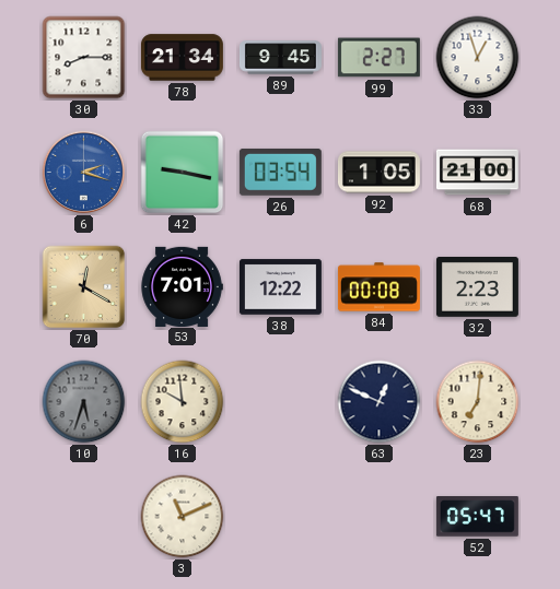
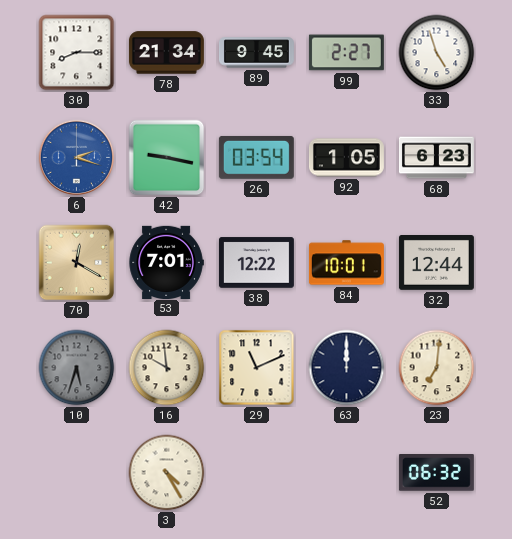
33: 12:57 -> 4:57
68: 21:00 -> 6:23
84: 00:08 -> 10:01
32: 2:23 -> 12:44
29: none -> 11:11
63: 12:49 -> 12:00
3: 11:11 -> 4:25
52: 05:47 -> 06:32
